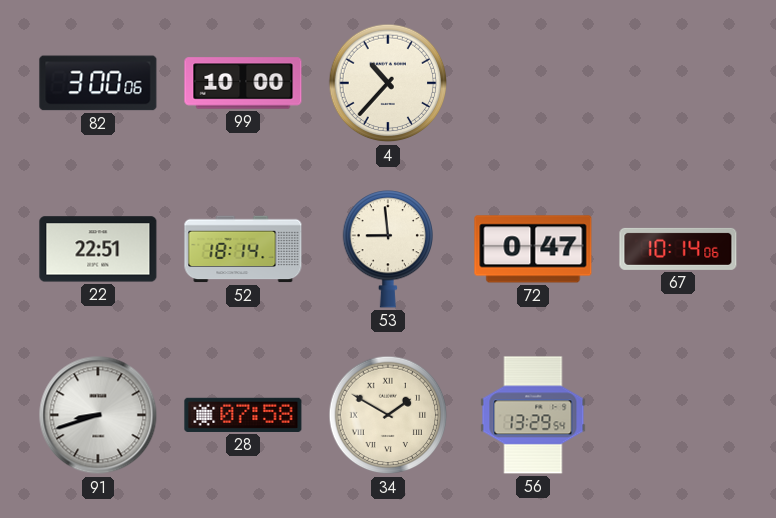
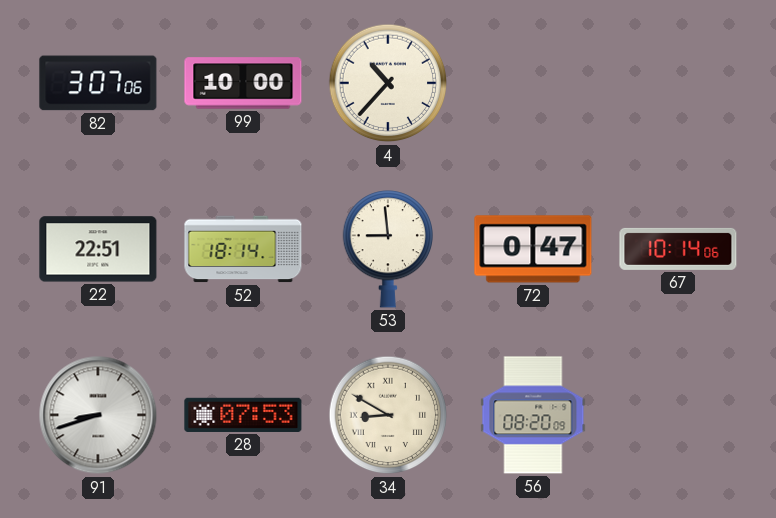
82: 3:00 -> 3:07
28: 07:58 -> 07:53
34: 1:50 -> 8:50
56: 13:29 -> 08:20
